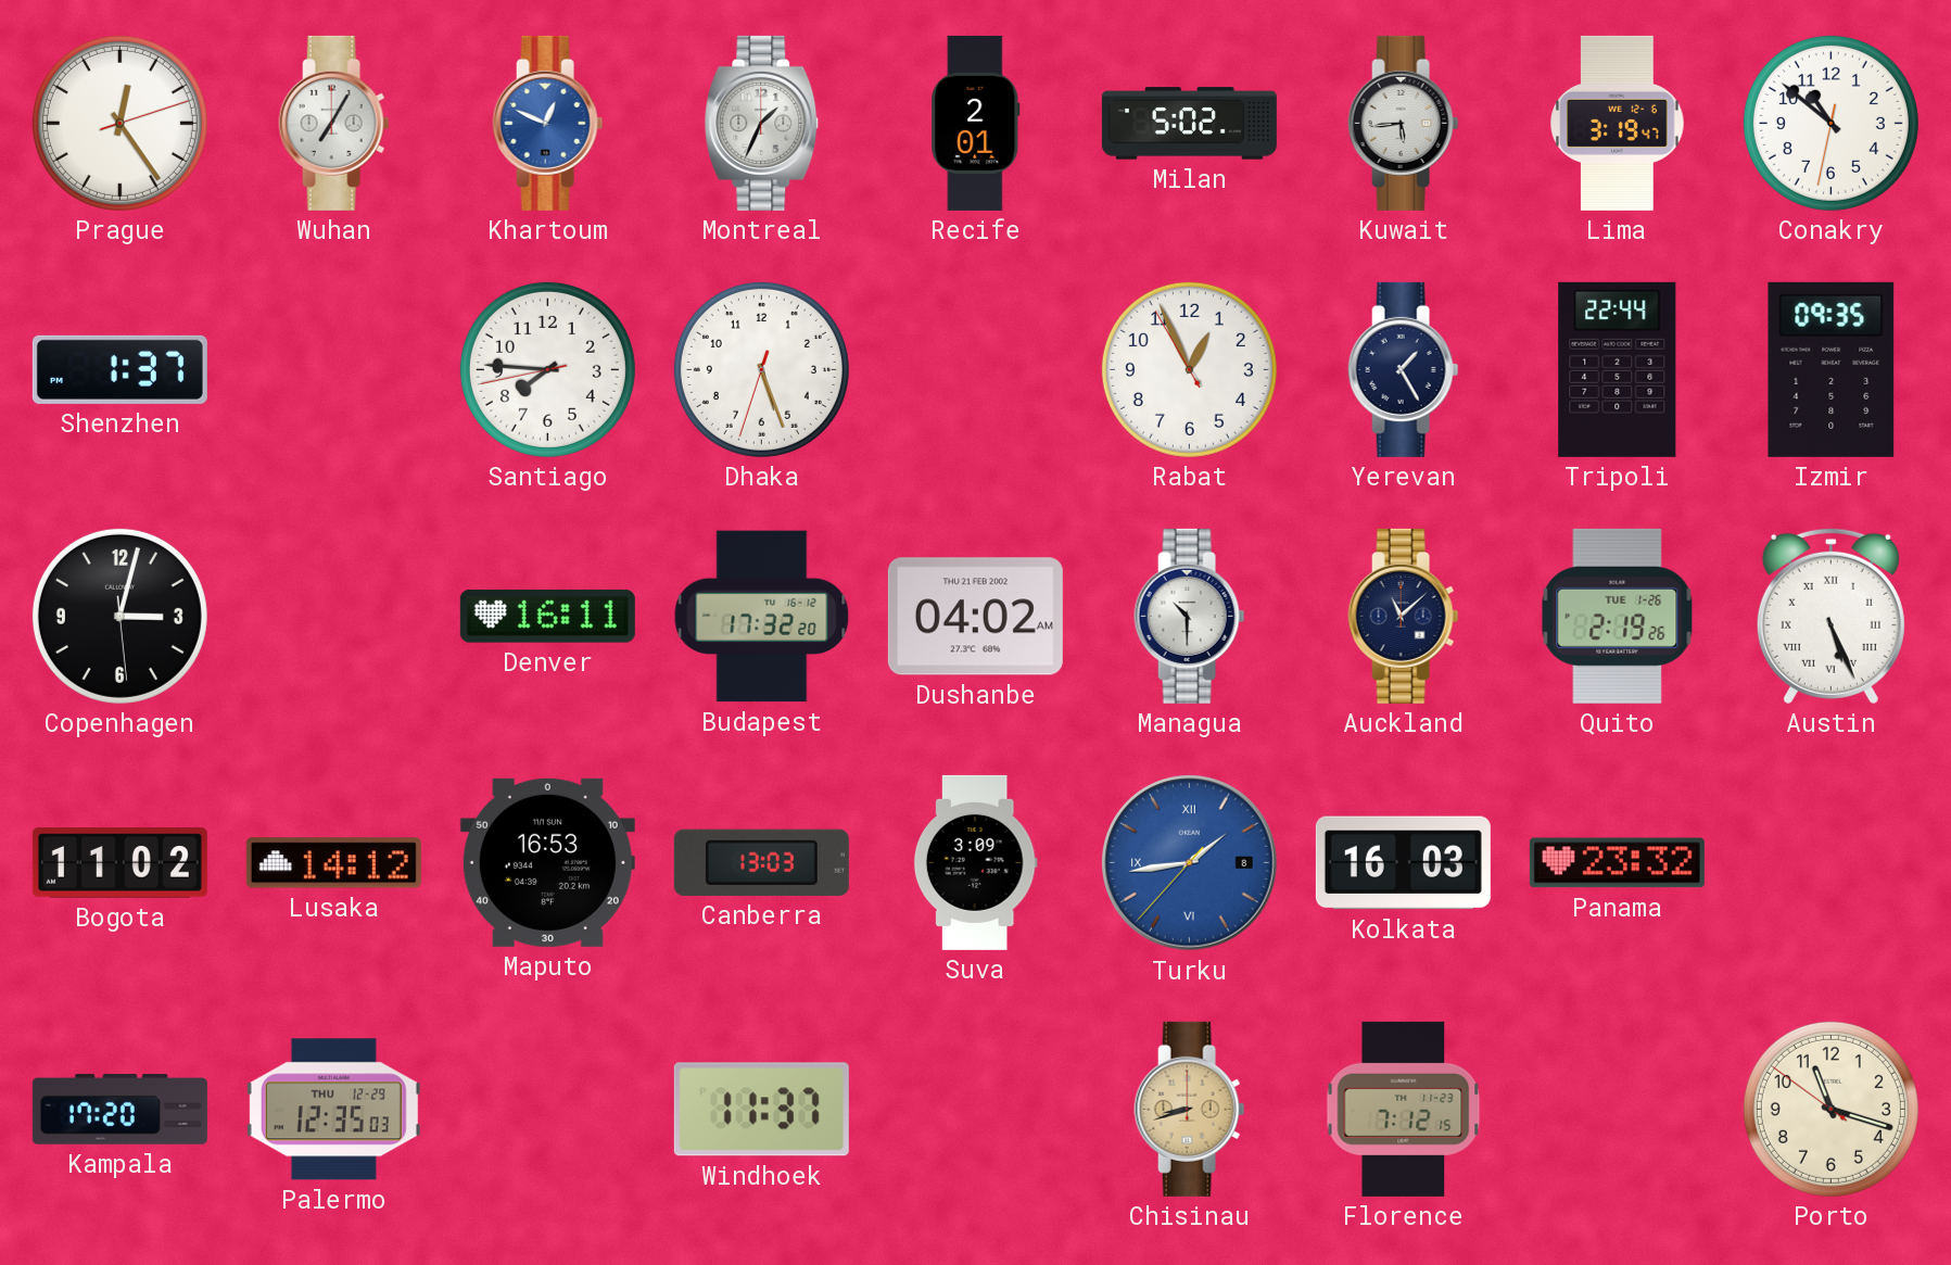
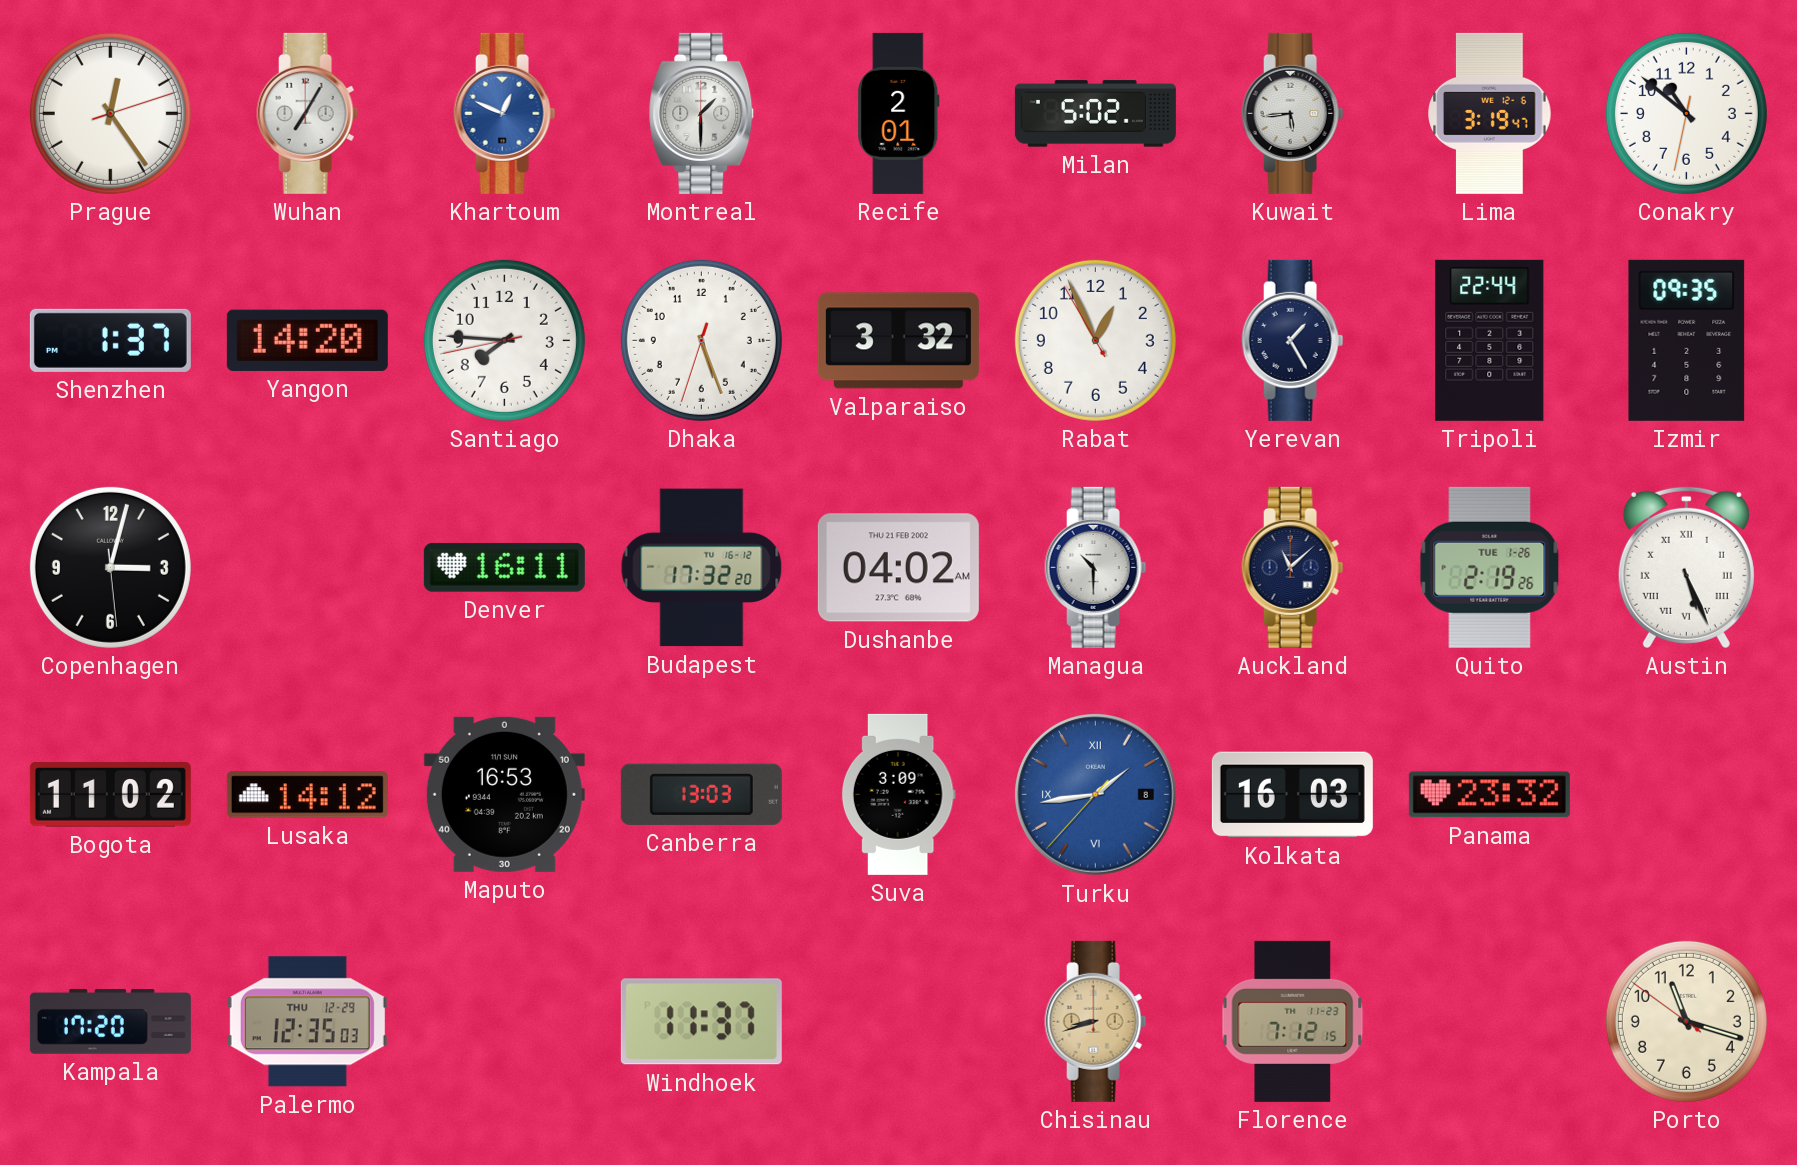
Montreal: 1:34 -> 1:30
Yangon: none -> 14:20
Valparaiso: none -> 3:32
